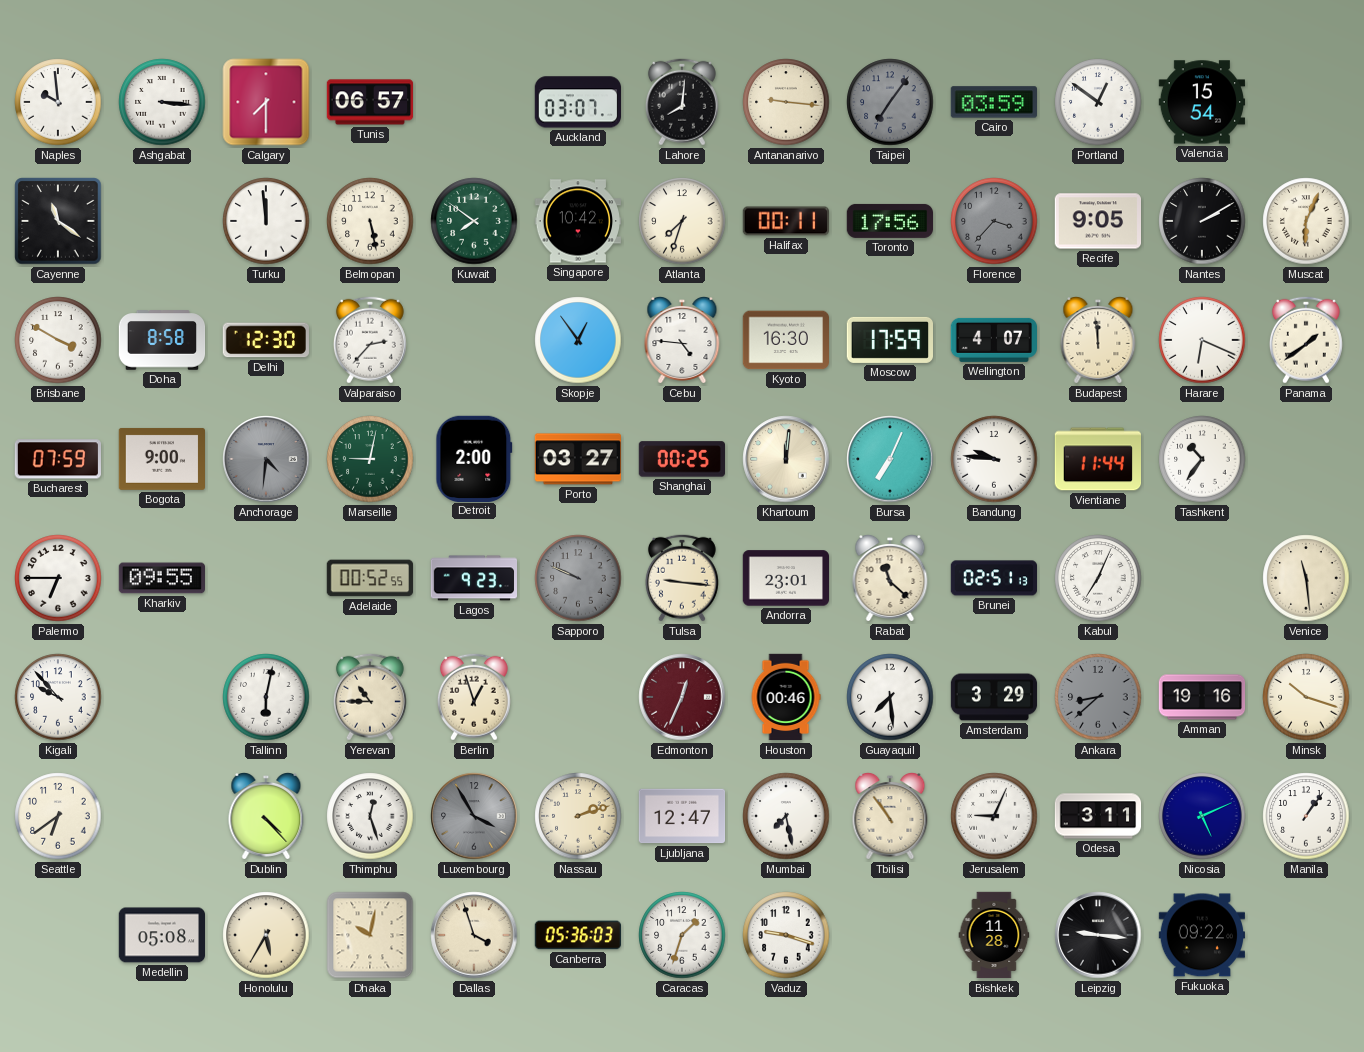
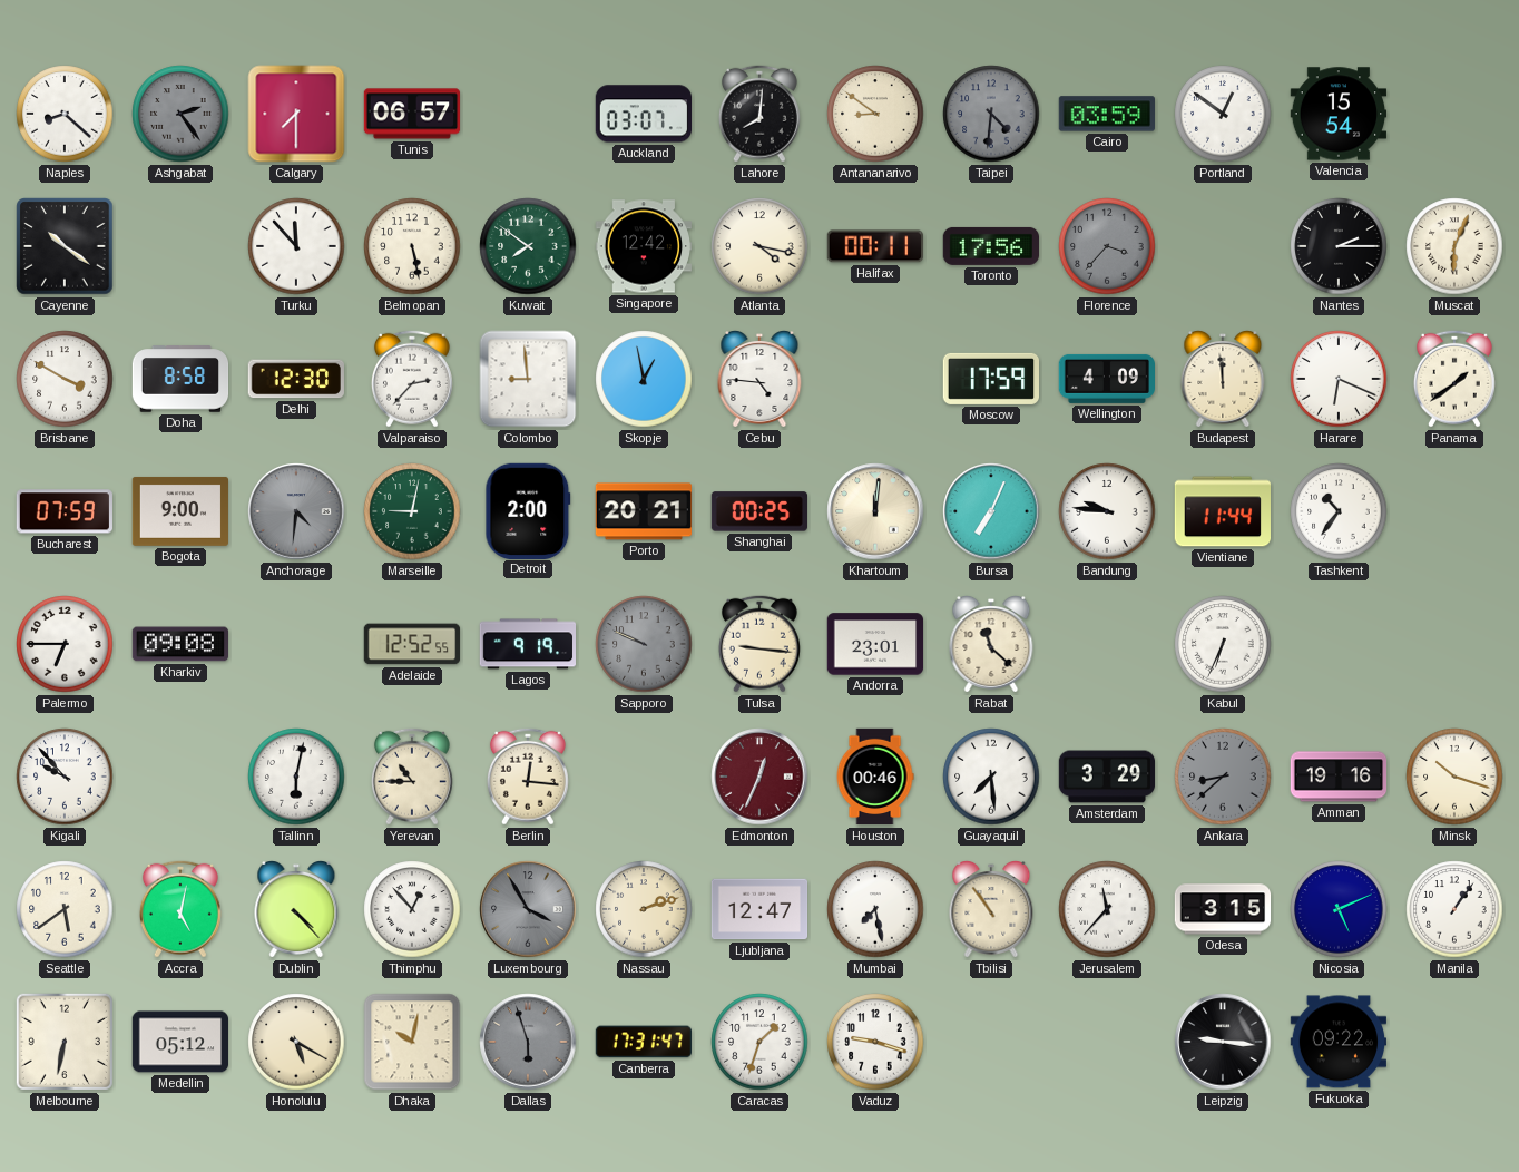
Naples: 9:59 -> 8:22
Ashgabat: 3:16 -> 2:24
Ashgabat dial: white -> grey
Antananarivo: 9:16 -> 8:51
Taipei: 7:06 -> 4:31
Cayenne: 11:21 -> 10:21
Turku: 11:59 -> 11:53
Singapore: 10:42 -> 12:42
Atlanta: 7:33 -> 4:17
Recife: 9:05 -> none
Nantes: 2:10 -> 2:15
Colombo: none -> 8:59
Skopje: 12:54 -> 12:58
Kyoto: 16:30 -> none
Wellington: 4:07 -> 4:09
Porto: 03:27 -> 20:21
Kharkiv: 09:55 -> 09:08
Adelaide: 00:52 -> 12:52
Lagos: 9:23 -> 9:19
Brunei: 02:51 -> none
Kabul: 7:04 -> 6:34
Venice: 11:29 -> none
Berlin: 12:57 -> 12:16
Seattle: 6:39 -> 5:39
Accra: none -> 5:02
Thimphu: 12:27 -> 12:53
Jerusalem: 9:04 -> 11:37
Odesa: 3:11 -> 3:15
Melbourne: none -> 6:32
Medellin: 05:08 -> 05:12
Honolulu: 5:35 -> 5:20
Dallas: 3:57 -> 5:57
Dallas dial: cream -> grey
Canberra: 05:36 -> 17:31
Bishkek: 11:28 -> none
